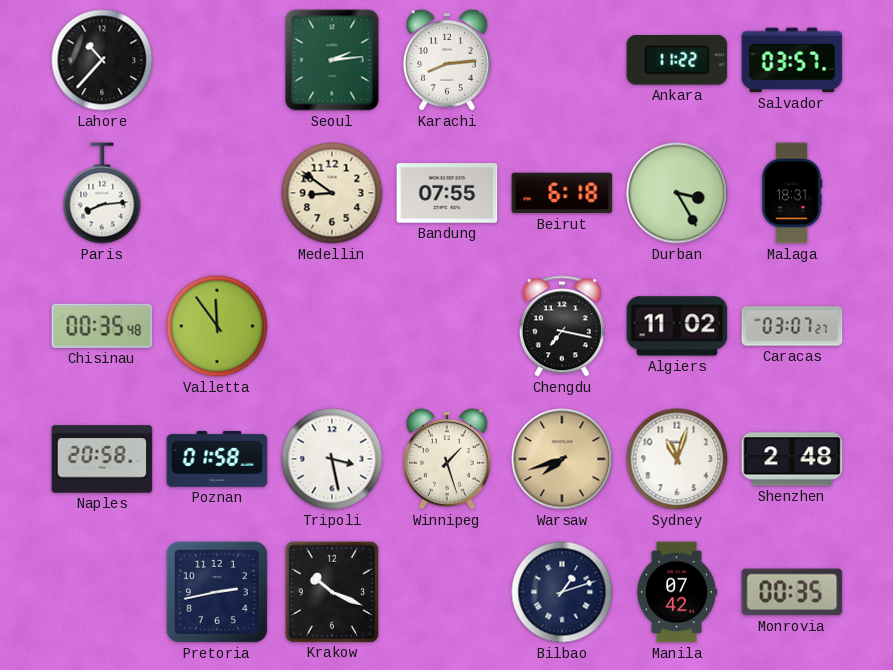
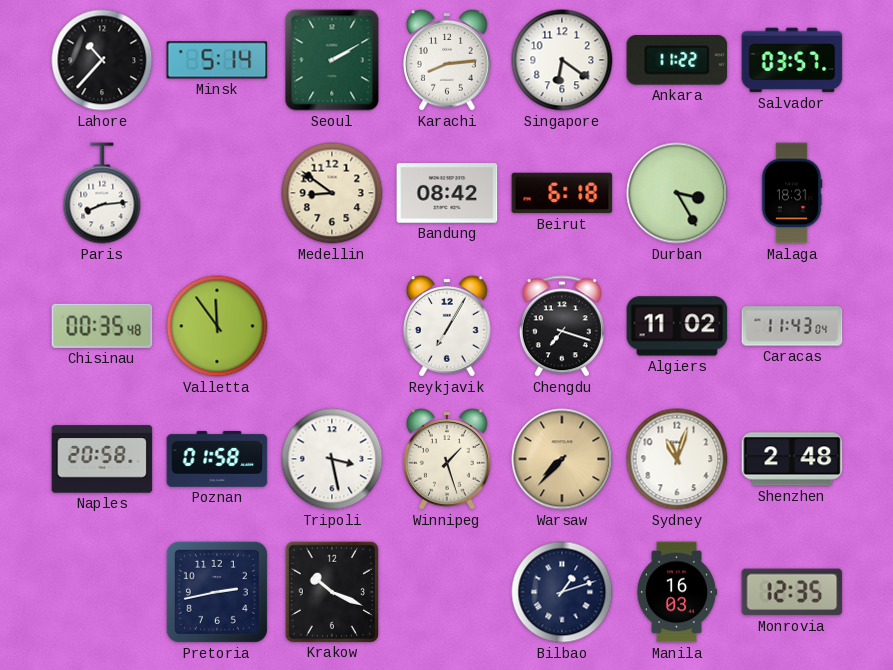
Minsk: none -> 5:14
Seoul: 2:14 -> 2:10
Singapore: none -> 6:21
Bandung: 07:55 -> 08:42
Reykjavik: none -> 7:05
Chengdu: 7:17 -> 7:18
Caracas: 03:07 -> 11:43
Warsaw: 7:42 -> 7:37
Manila: 07:42 -> 16:03
Monrovia: 00:35 -> 12:35
